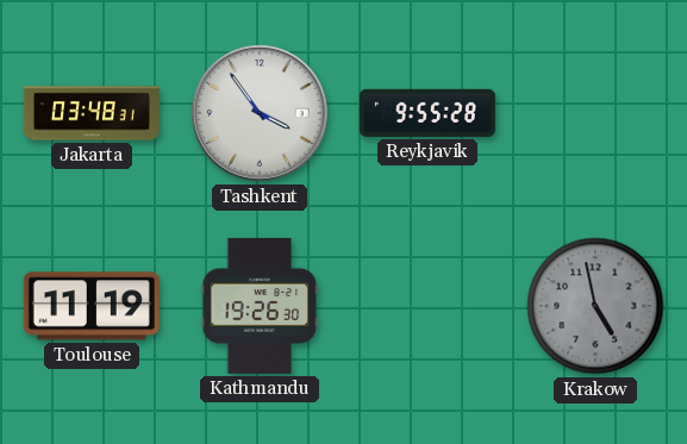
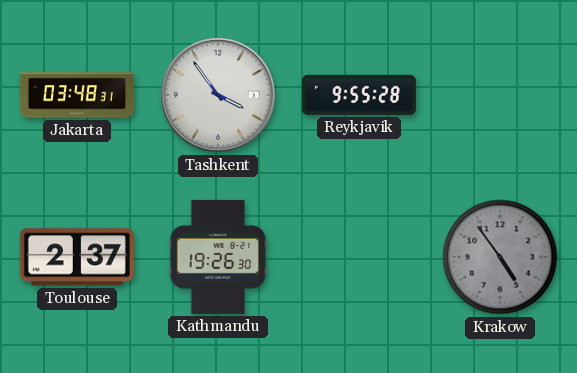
Toulouse: 11:19 -> 2:37
Krakow: 4:58 -> 4:54
